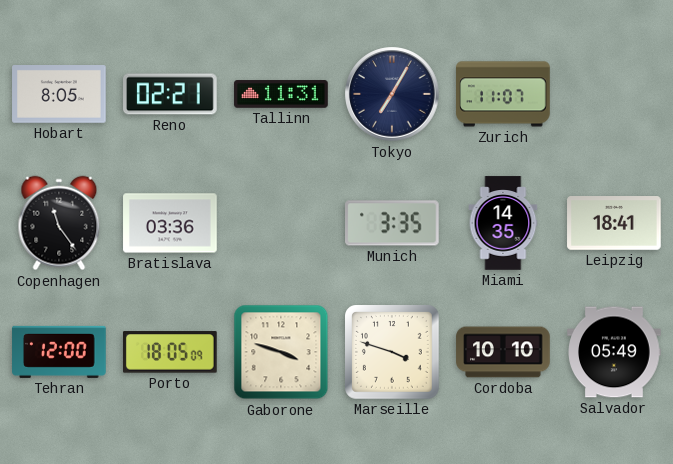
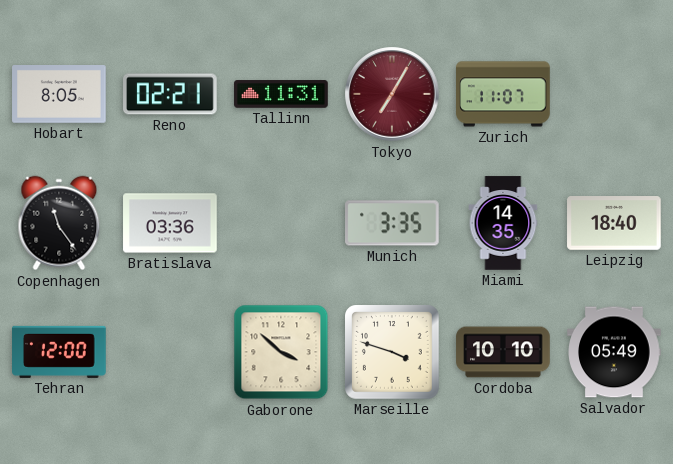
Tokyo dial: navy -> burgundy
Leipzig: 18:41 -> 18:40
Porto: 18:05 -> none
Gaborone: 3:48 -> 3:52
